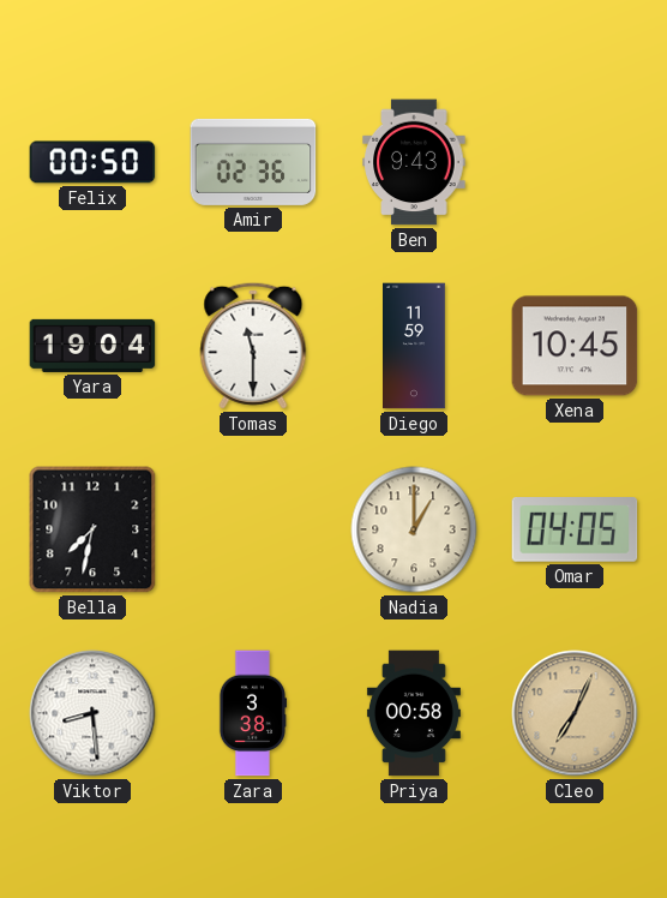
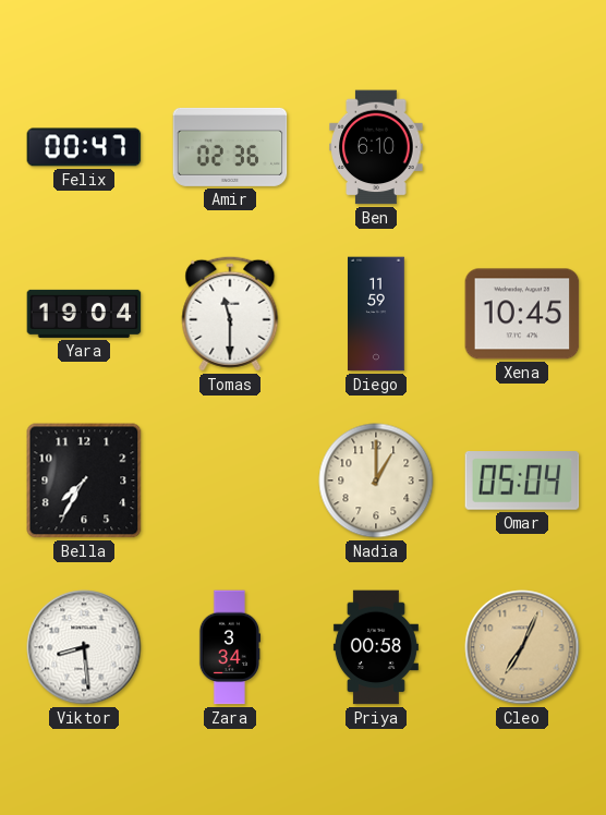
Felix: 00:50 -> 00:47
Ben: 9:43 -> 6:10
Bella: 7:32 -> 7:35
Omar: 04:05 -> 05:04
Zara: 3:38 -> 3:34
